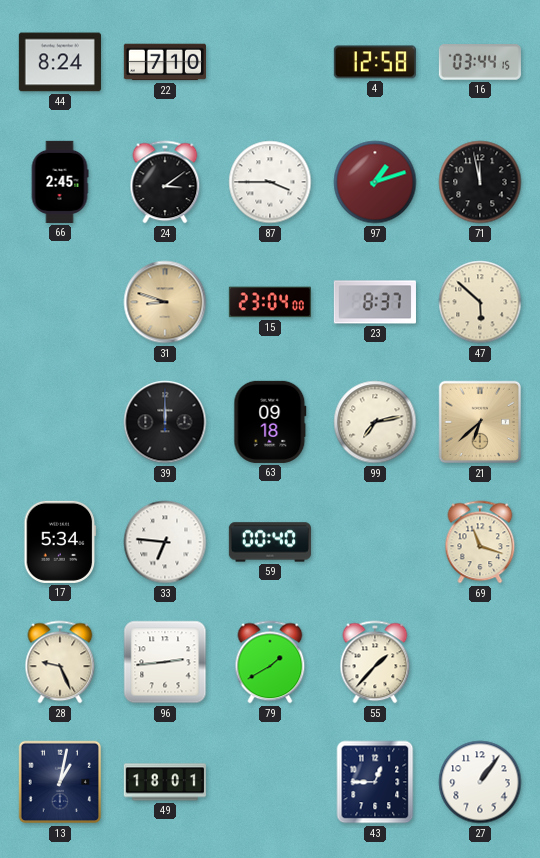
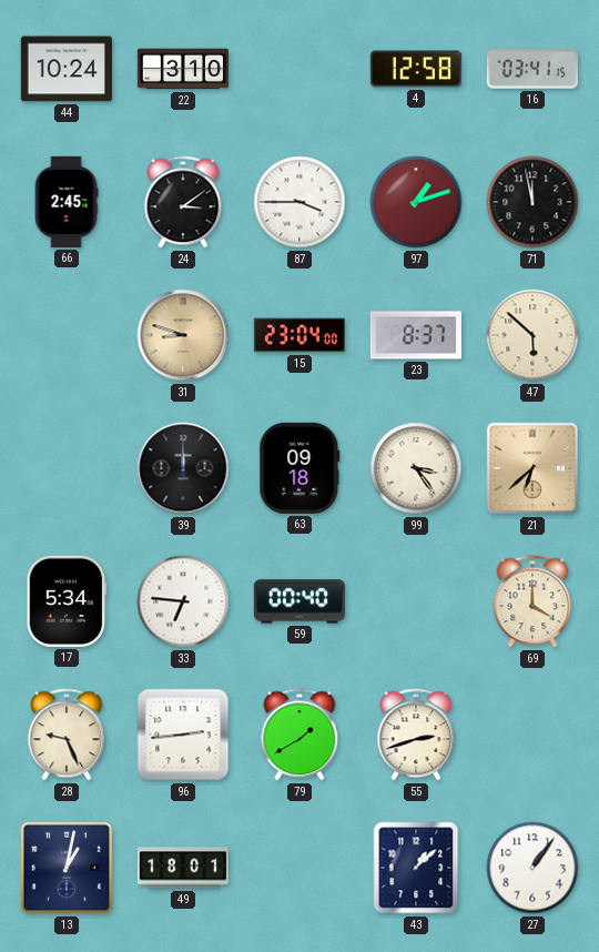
44: 8:24 -> 10:24
22: 7:10 -> 3:10
16: 03:44 -> 03:41
99: 7:13 -> 3:24
69: 11:18 -> 4:00
55: 1:37 -> 2:42
43: 12:45 -> 1:08
